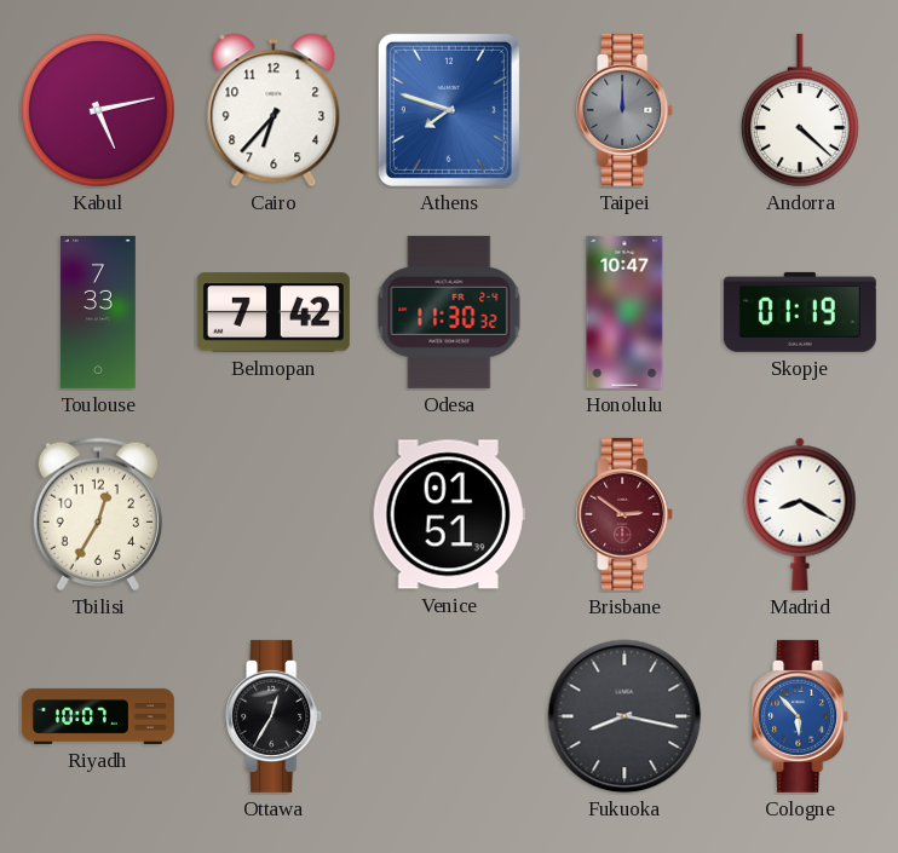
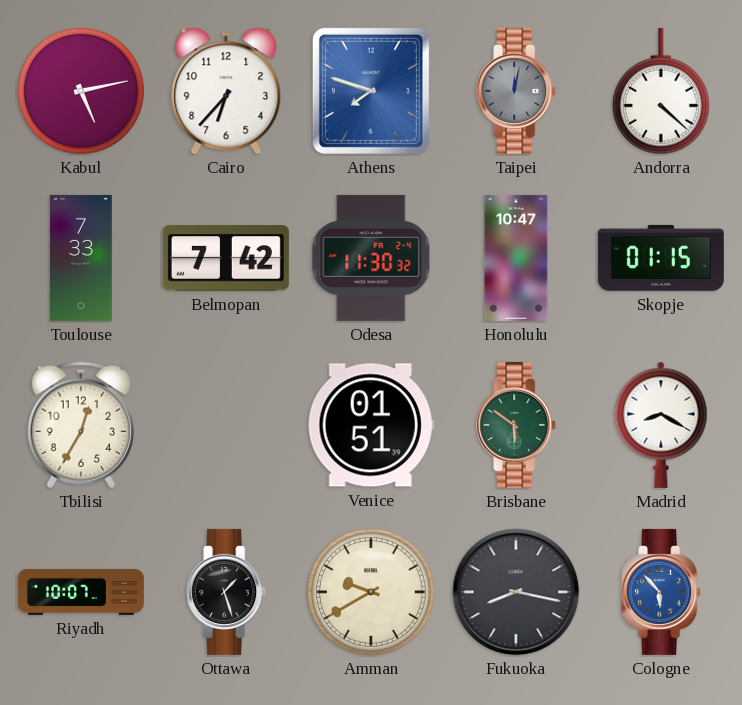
Taipei: 12:00 -> 12:02
Skopje: 01:19 -> 01:15
Brisbane: 2:51 -> 5:51
Brisbane dial: burgundy -> green
Ottawa: 12:35 -> 1:27
Amman: none -> 9:40
